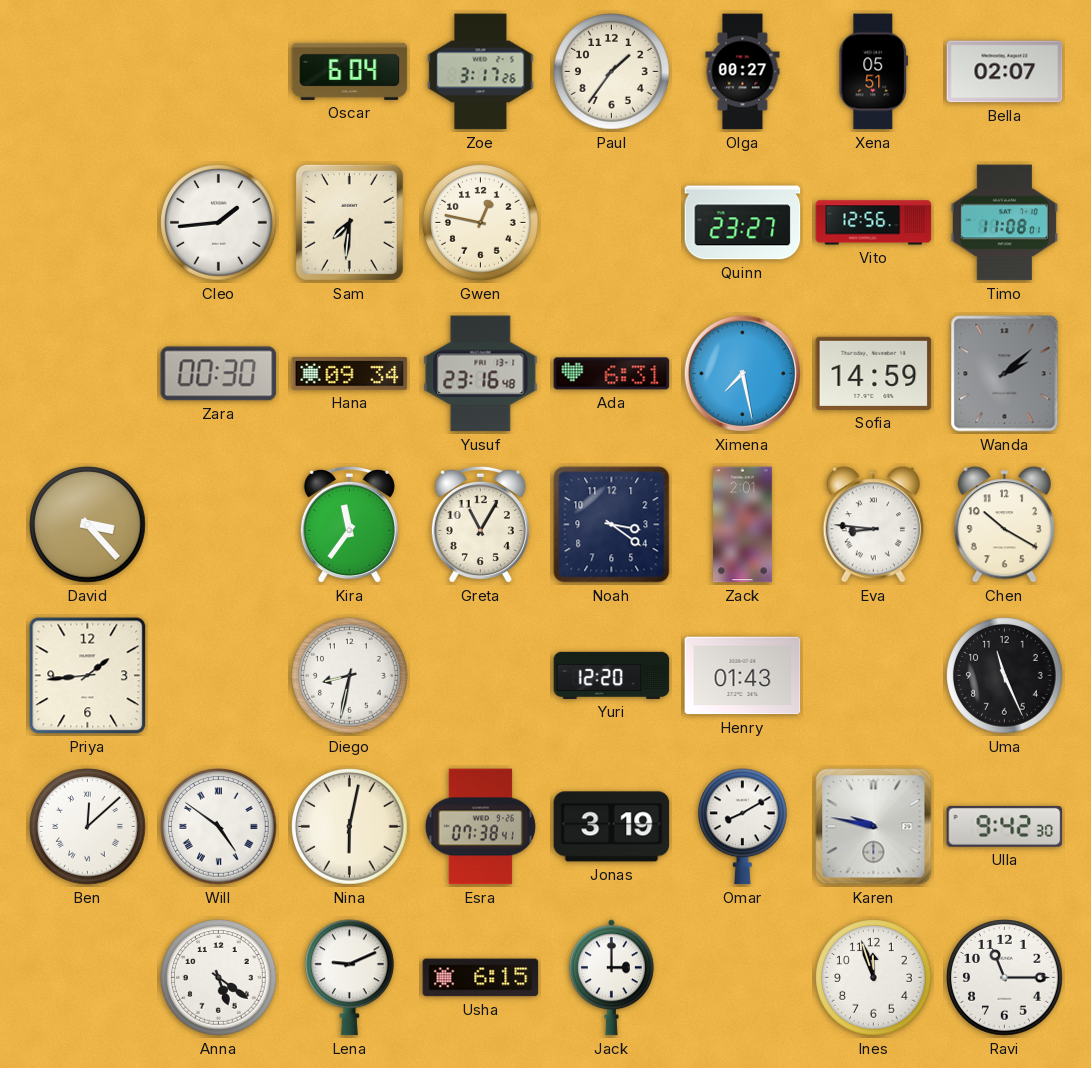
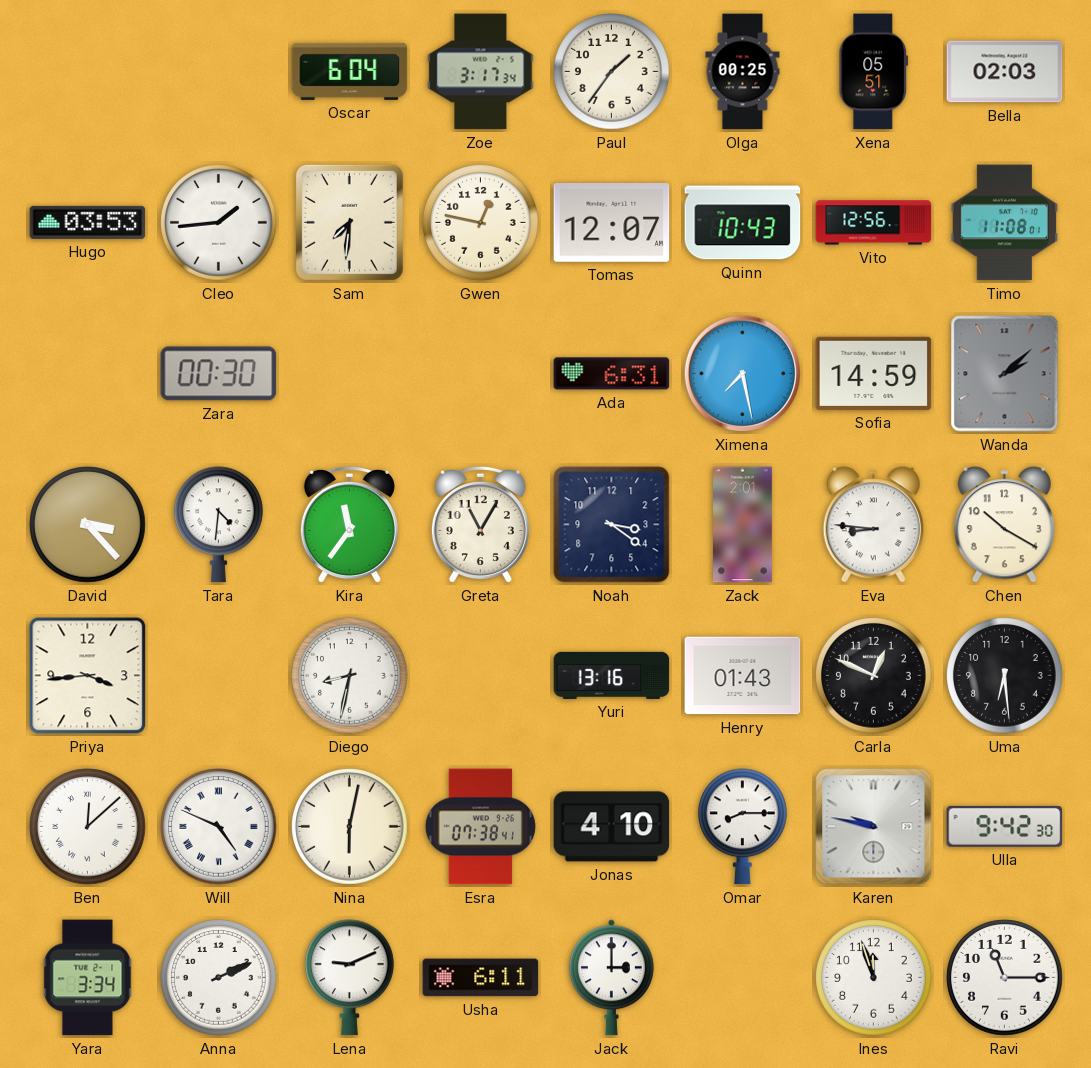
Zoe: 3:17:26 -> 3:17:34
Olga: 00:27 -> 00:25
Bella: 02:07 -> 02:03
Hugo: none -> 03:53
Tomas: none -> 12:07
Quinn: 23:27 -> 10:43
Hana: 09:34 -> none
Yusuf: 23:16 -> none
Tara: none -> 4:31
Priya: 1:44 -> 3:44
Yuri: 12:20 -> 13:16
Carla: none -> 12:49
Uma: 11:26 -> 6:29
Will: 4:51 -> 4:49
Jonas: 3:19 -> 4:10
Omar: 8:10 -> 8:15
Yara: none -> 3:34
Anna: 5:21 -> 2:11
Usha: 6:15 -> 6:11
